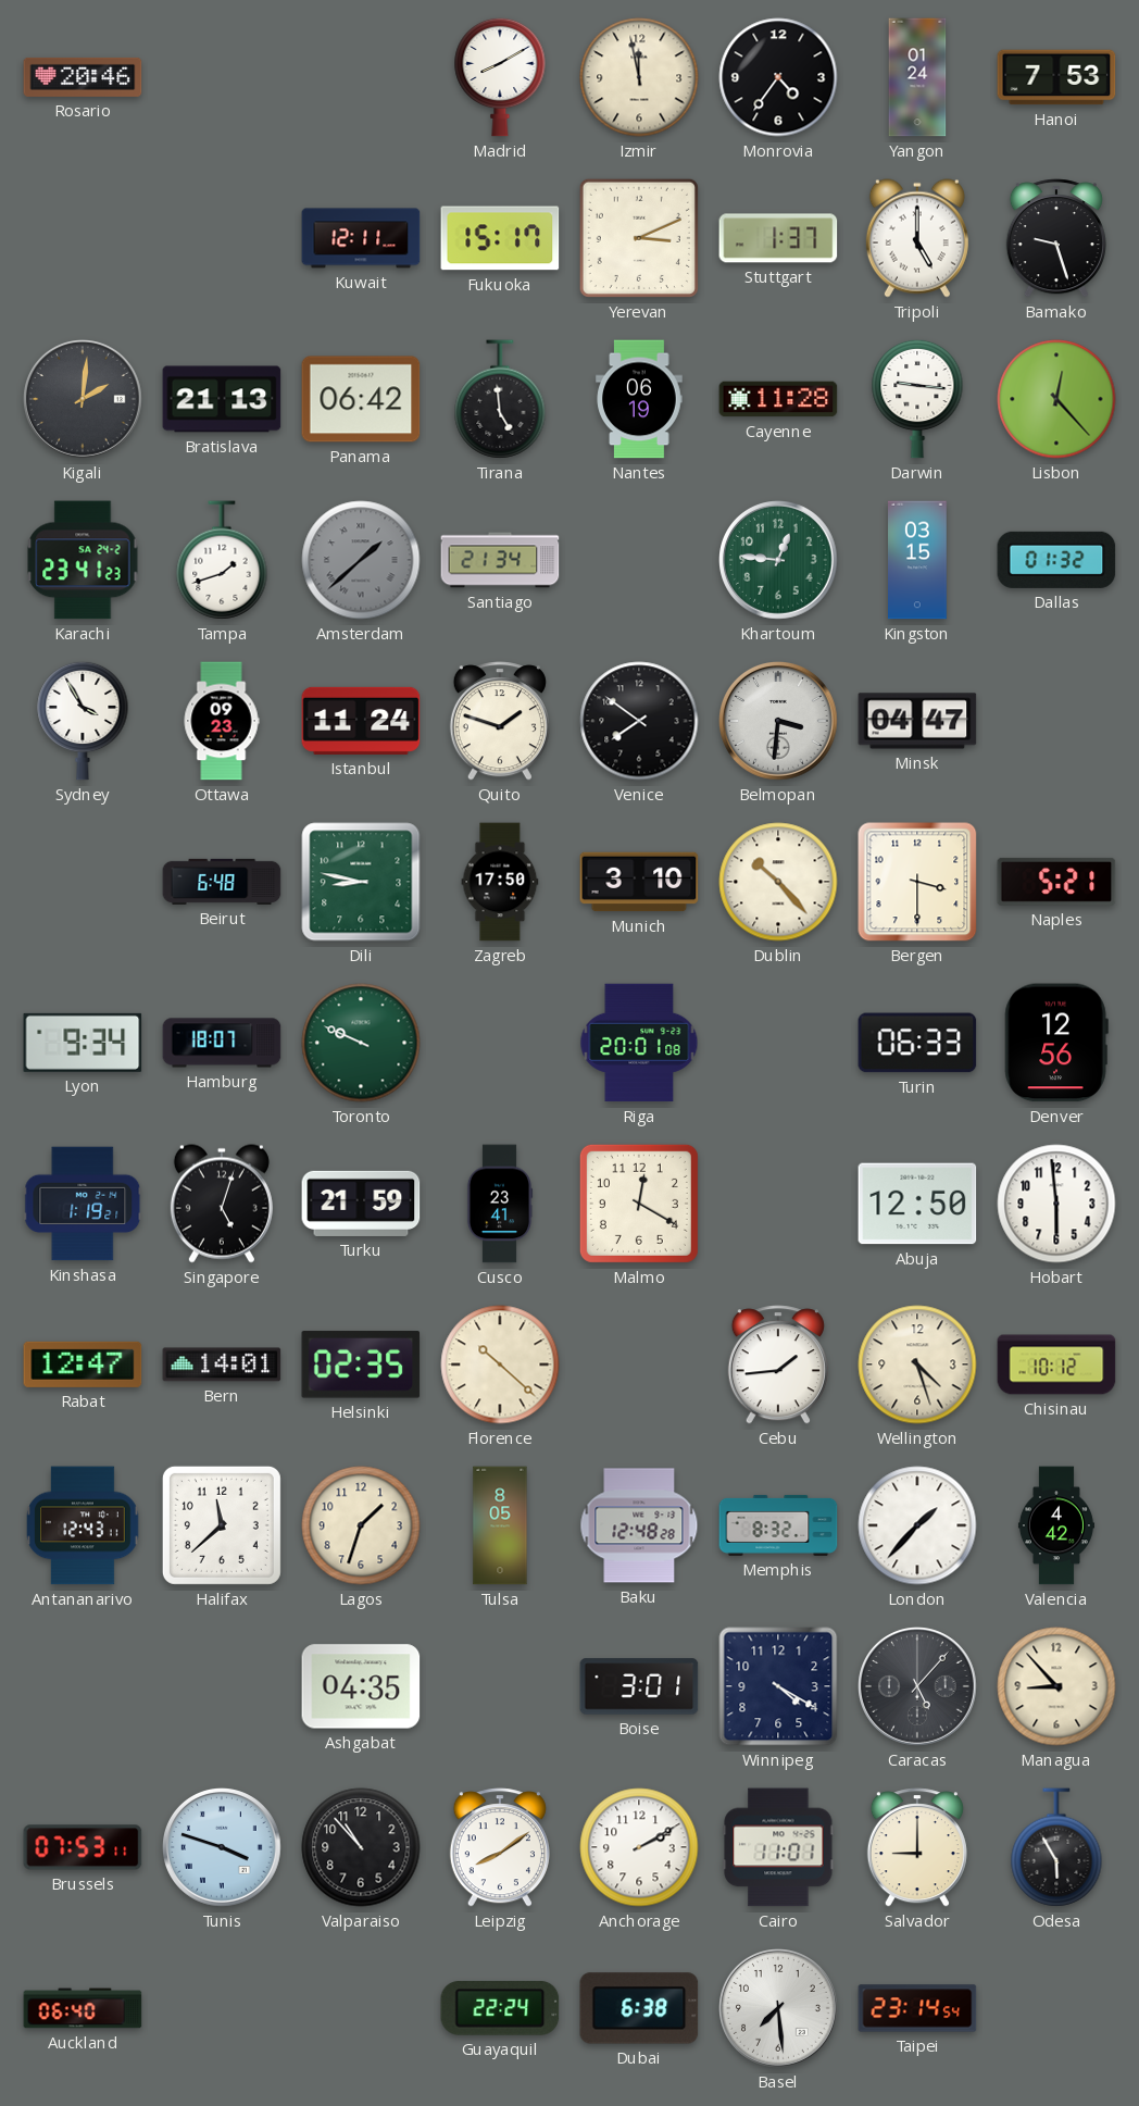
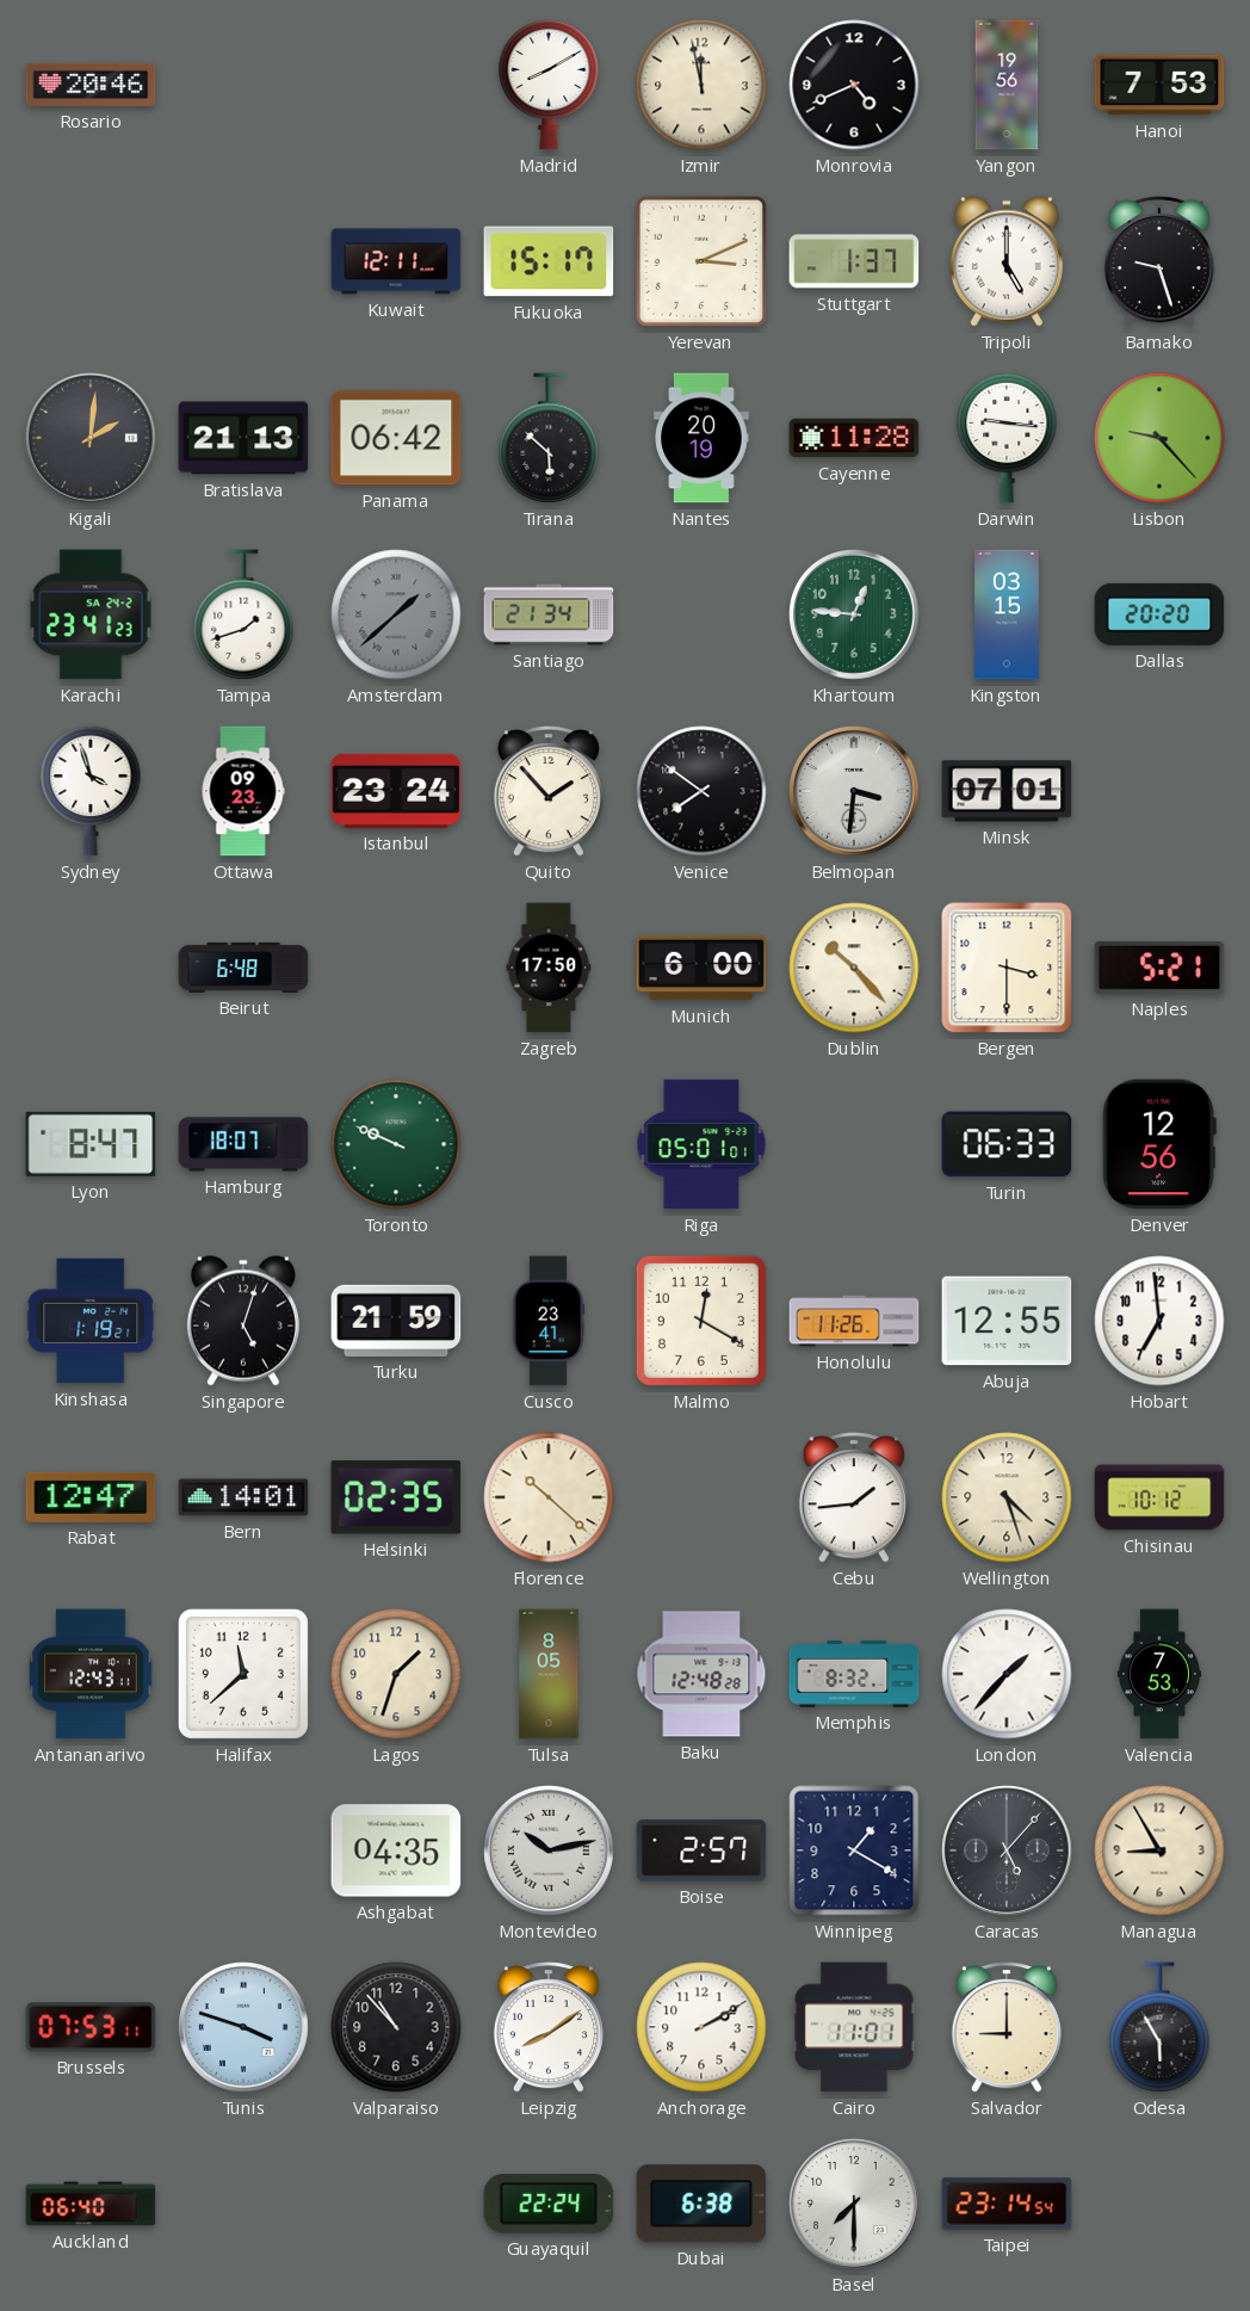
Monrovia: 4:36 -> 4:41
Yangon: 01:24 -> 19:56
Tirana: 4:59 -> 5:52
Nantes: 06:19 -> 20:19
Lisbon: 12:23 -> 9:23
Dallas: 01:32 -> 20:20
Sydney: 3:55 -> 3:57
Istanbul: 11:24 -> 23:24
Quito: 1:48 -> 1:53
Minsk: 04:47 -> 07:01
Dili: 8:47 -> none
Munich: 3:10 -> 6:00
Lyon: 9:34 -> 8:47
Riga: 20:01 -> 05:01
Honolulu: none -> 11:26
Abuja: 12:50 -> 12:55
Hobart: 5:59 -> 6:59
Valencia: 4:42 -> 7:53
Montevideo: none -> 10:13
Boise: 3:01 -> 2:57
Winnipeg: 4:20 -> 1:20
Managua: 8:53 -> 8:55
Basel: 7:29 -> 7:30
